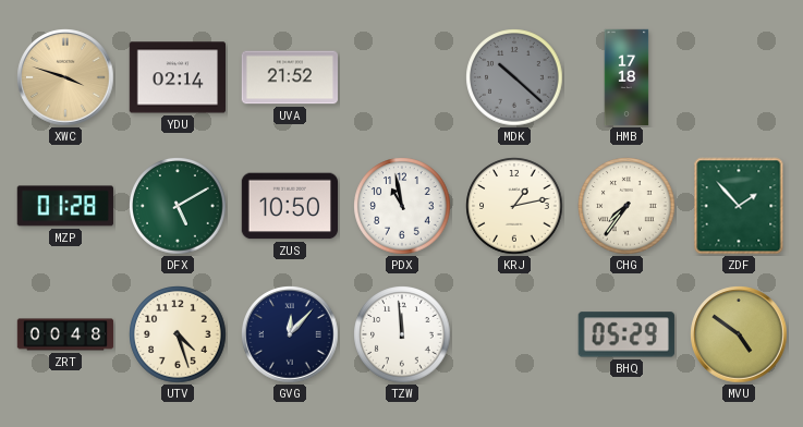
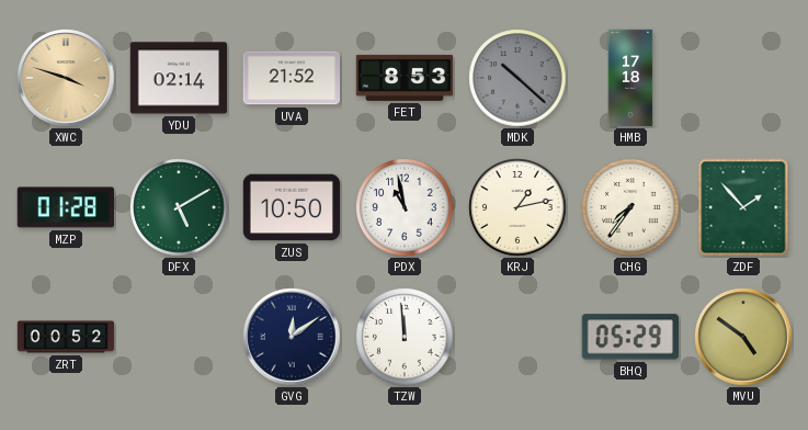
FET: none -> 8:53
ZRT: 00:48 -> 00:52
UTV: 4:27 -> none
GVG: 12:07 -> 12:09
